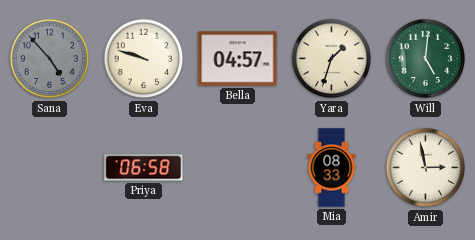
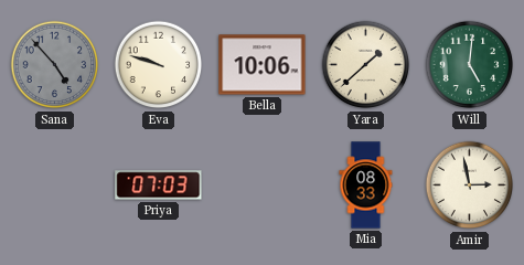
Bella: 04:57 -> 10:06
Yara: 1:33 -> 1:38
Priya: 06:58 -> 07:03
